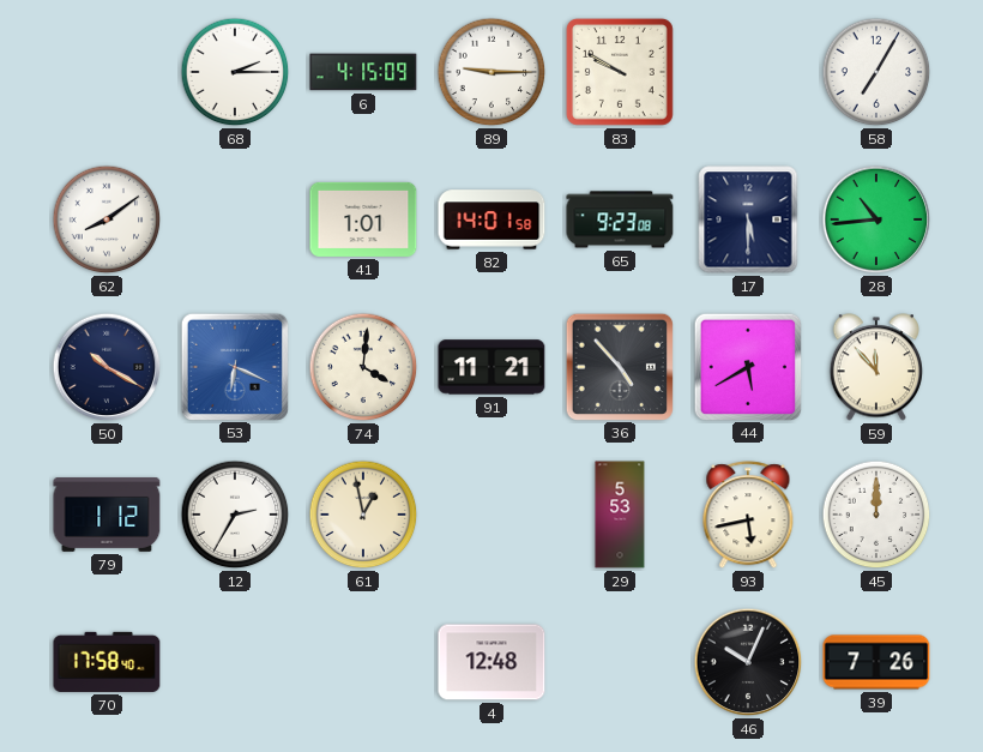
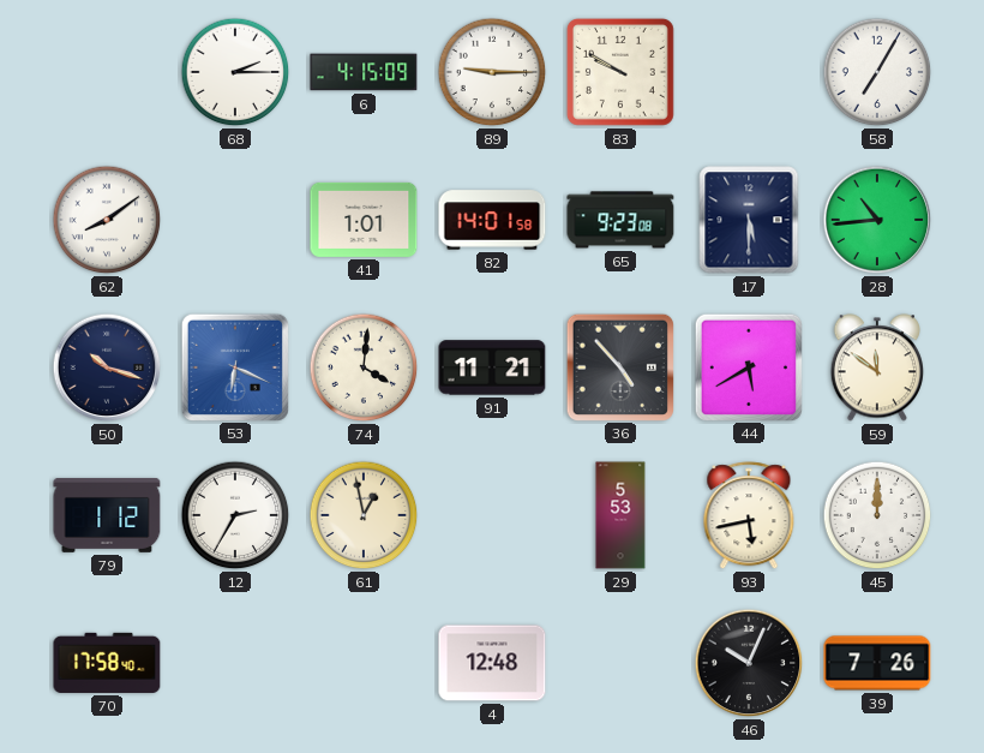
50: 10:20 -> 10:18
59: 11:53 -> 11:51
